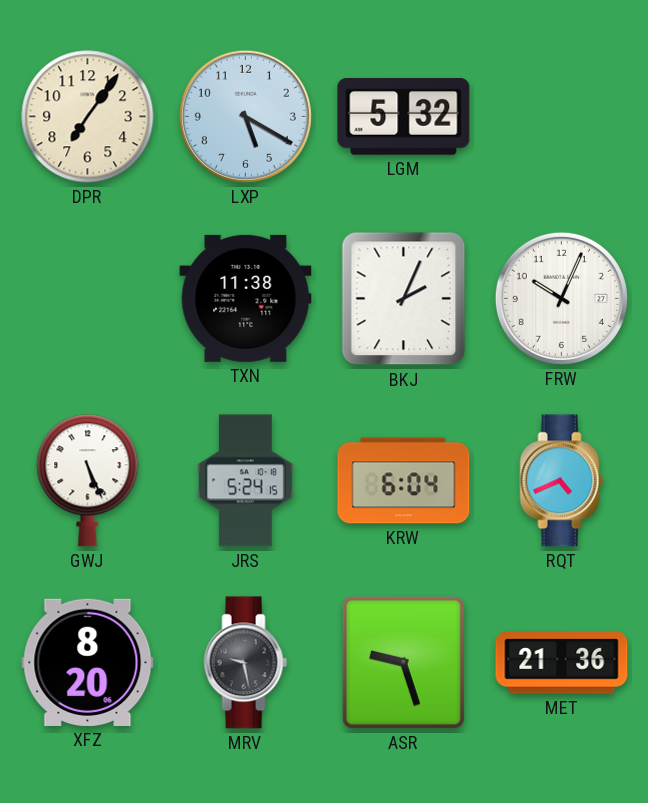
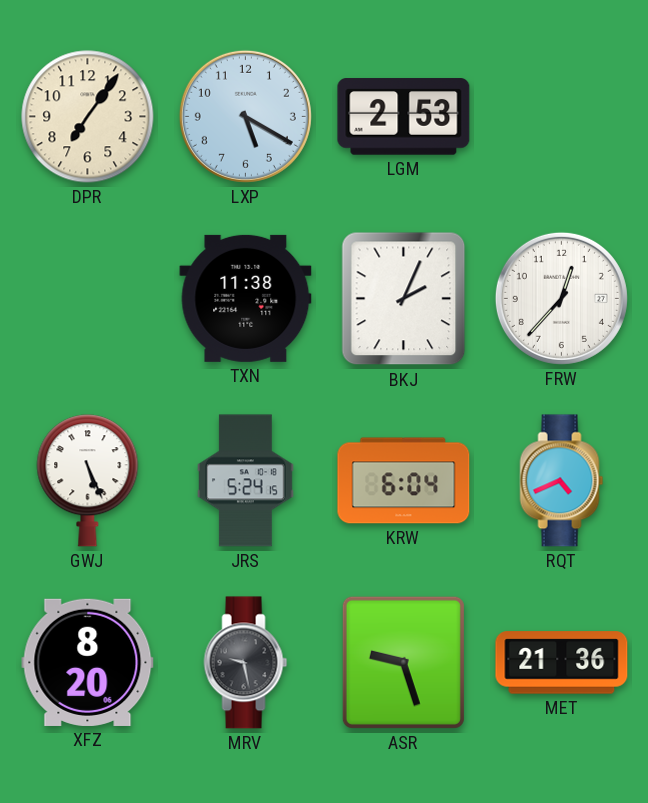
LGM: 5:32 -> 2:53
FRW: 10:04 -> 12:37
